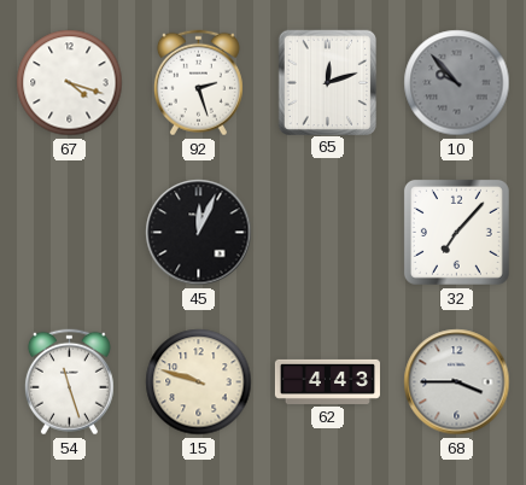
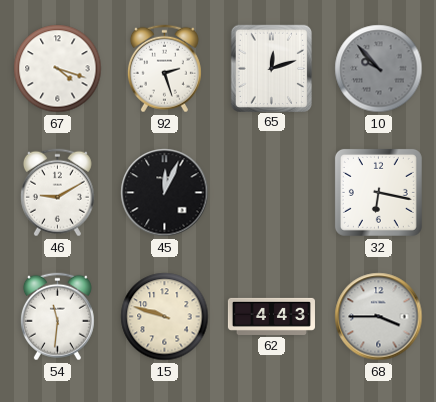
46: none -> 9:10
32: 7:07 -> 6:17
54: 11:27 -> 11:31
